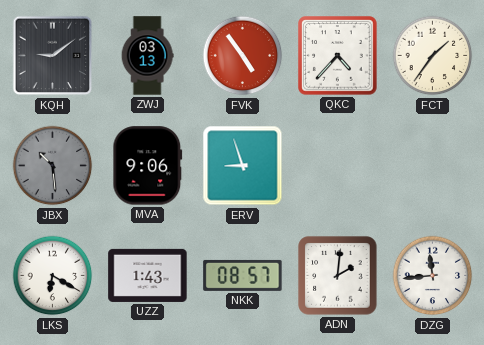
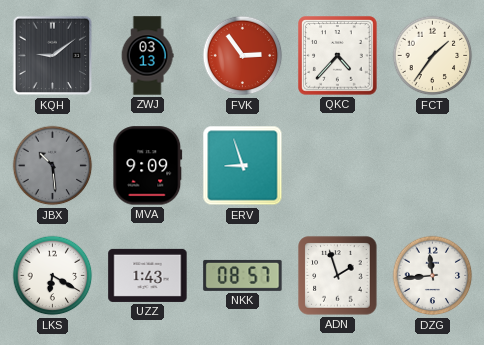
FVK: 4:54 -> 2:54
MVA: 9:06 -> 9:09
ADN: 2:01 -> 1:57
